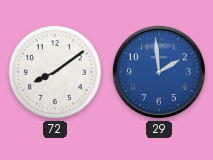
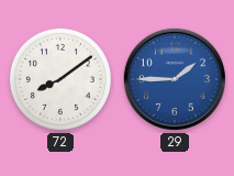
29: 1:59 -> 1:45
